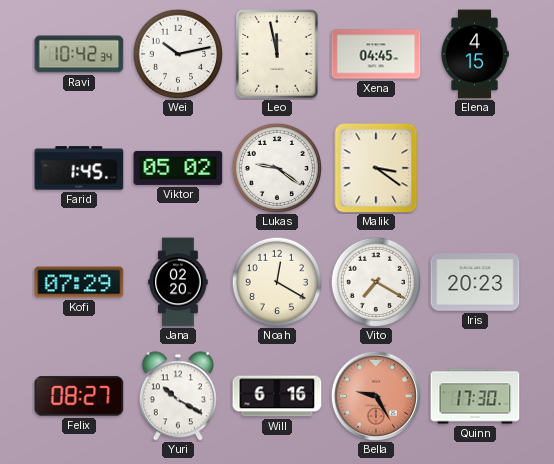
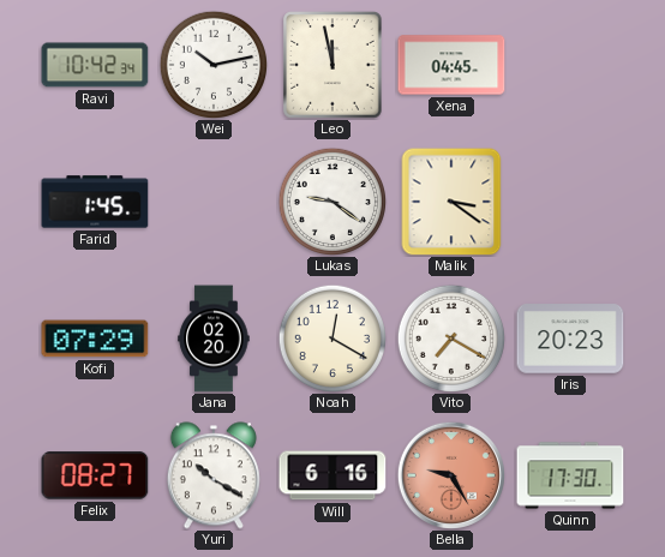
Elena: 4:15 -> none
Viktor: 05:02 -> none
